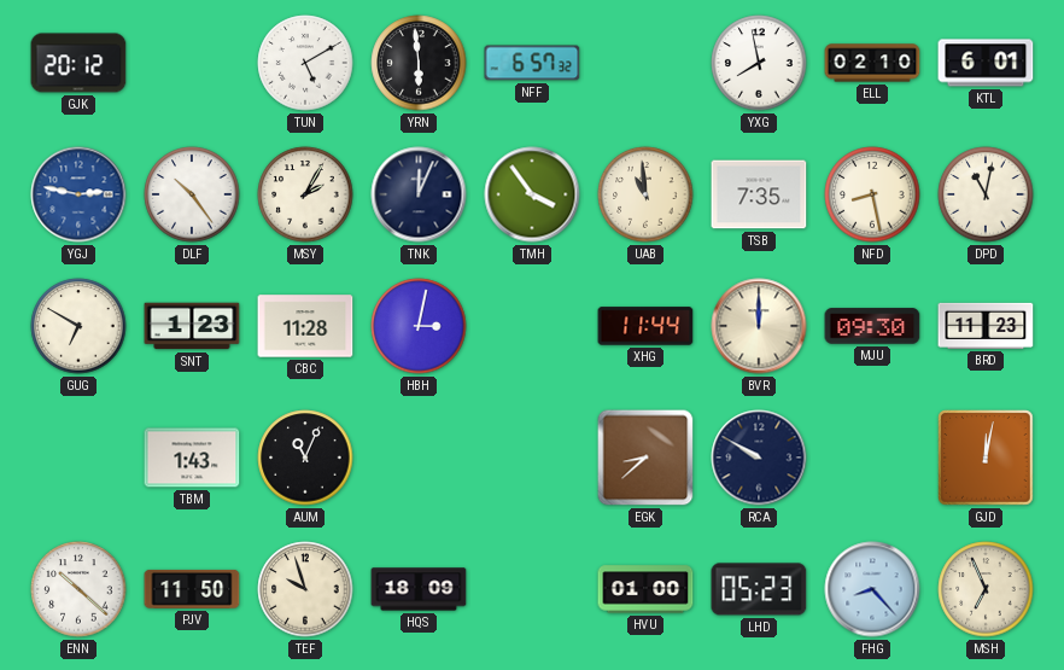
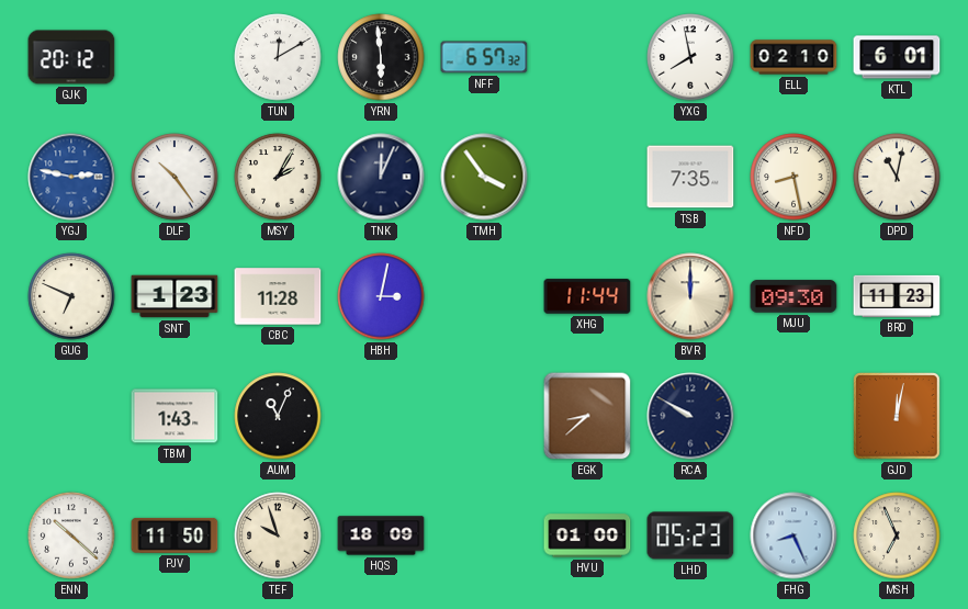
TUN: 5:10 -> 12:10
UAB: 10:59 -> none
GUG: 6:50 -> 6:49
FHG: 8:23 -> 8:26
